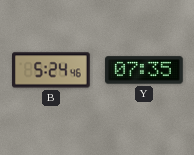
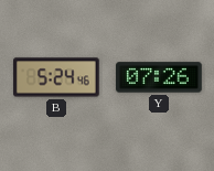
Y: 07:35 -> 07:26
